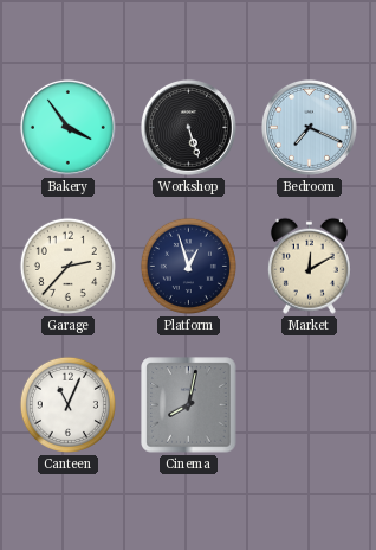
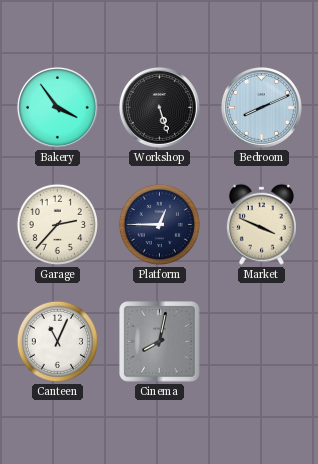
Bedroom: 7:19 -> 8:11
Platform: 12:57 -> 12:45
Market: 12:10 -> 3:49
